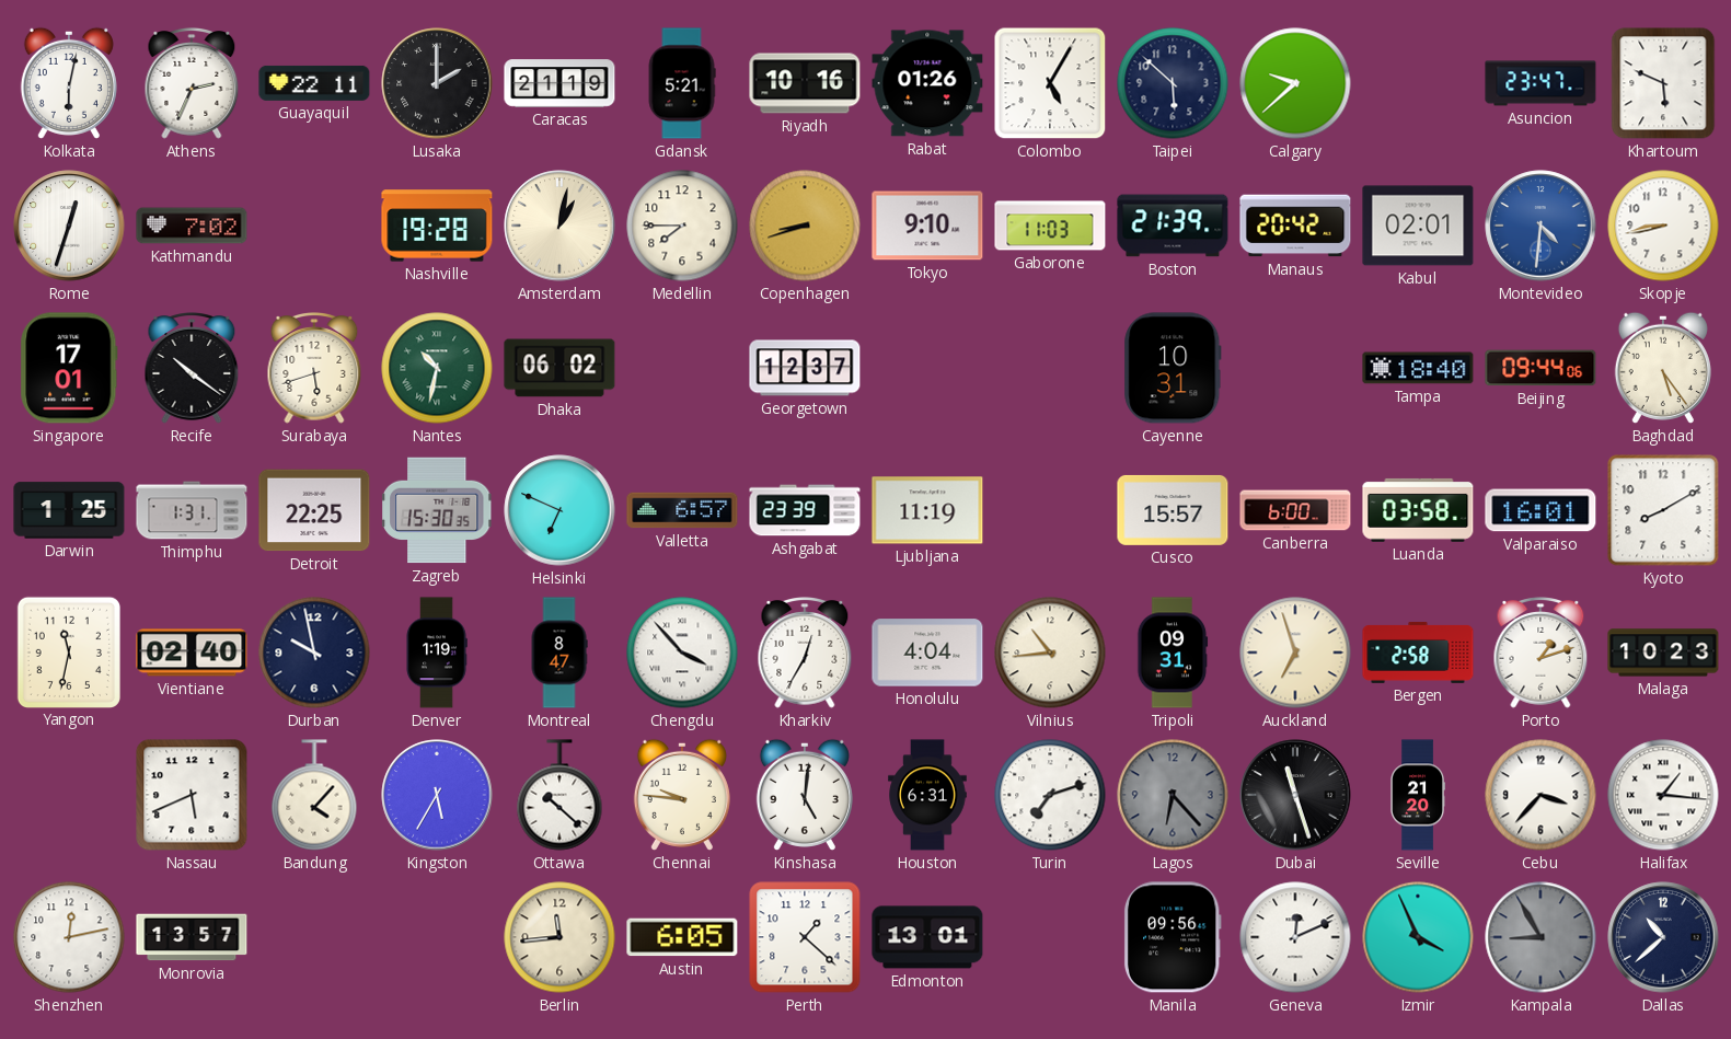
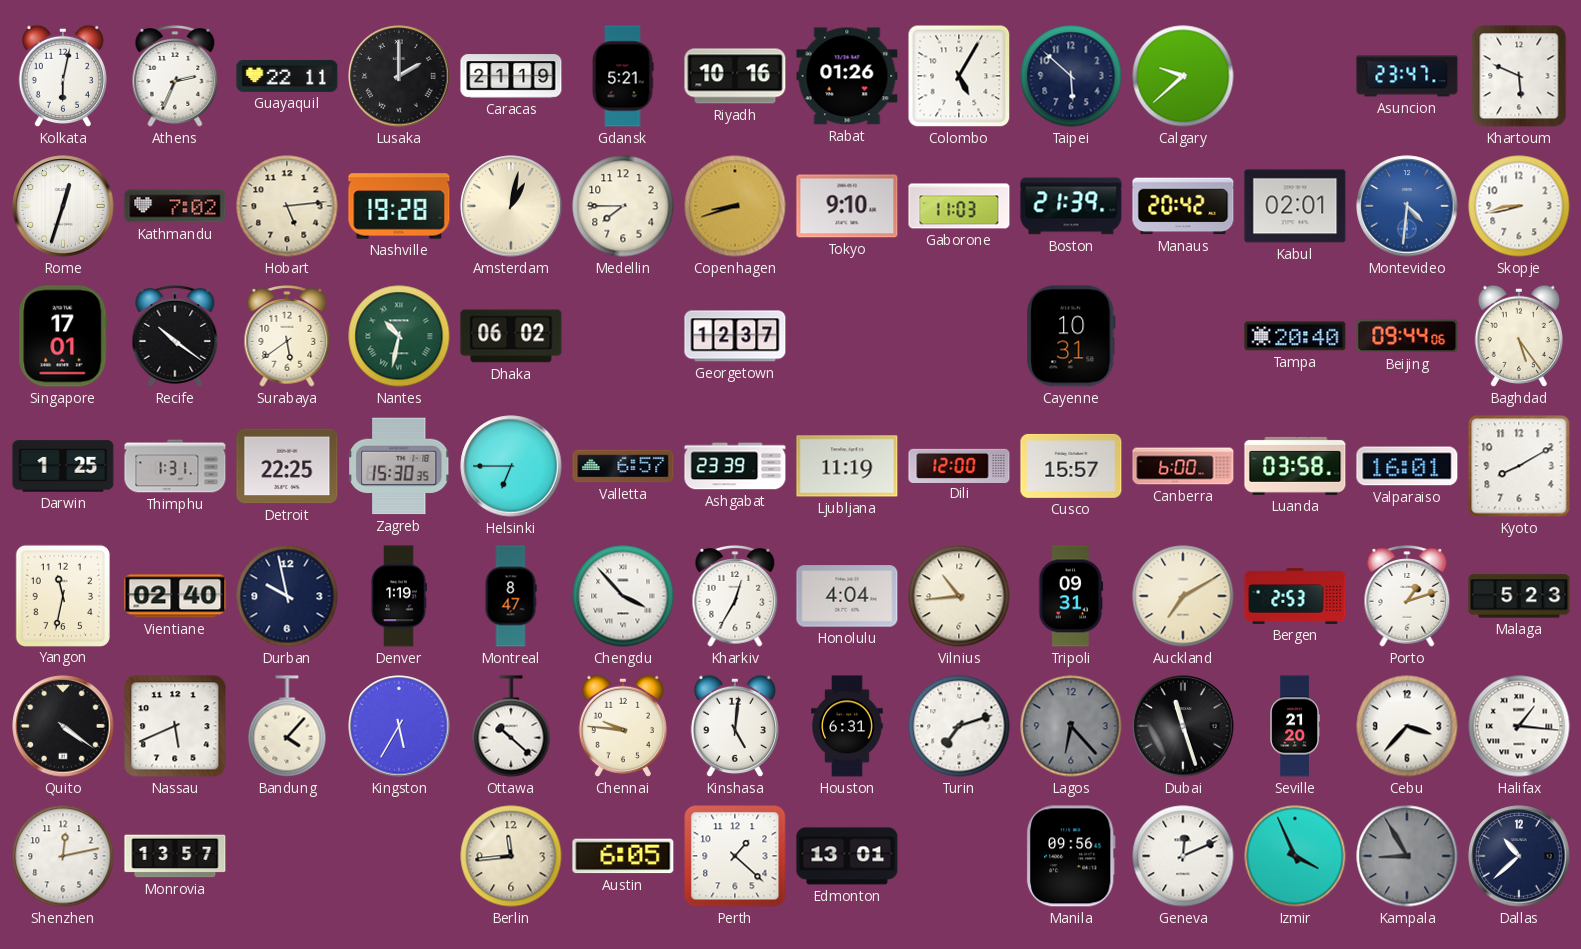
Hobart: none -> 5:14
Surabaya: 5:42 -> 5:39
Tampa: 18:40 -> 20:40
Helsinki: 6:49 -> 6:45
Dili: none -> 12:00
Auckland: 6:57 -> 7:10
Bergen: 2:58 -> 2:53
Malaga: 10:23 -> 5:23
Quito: none -> 4:21
